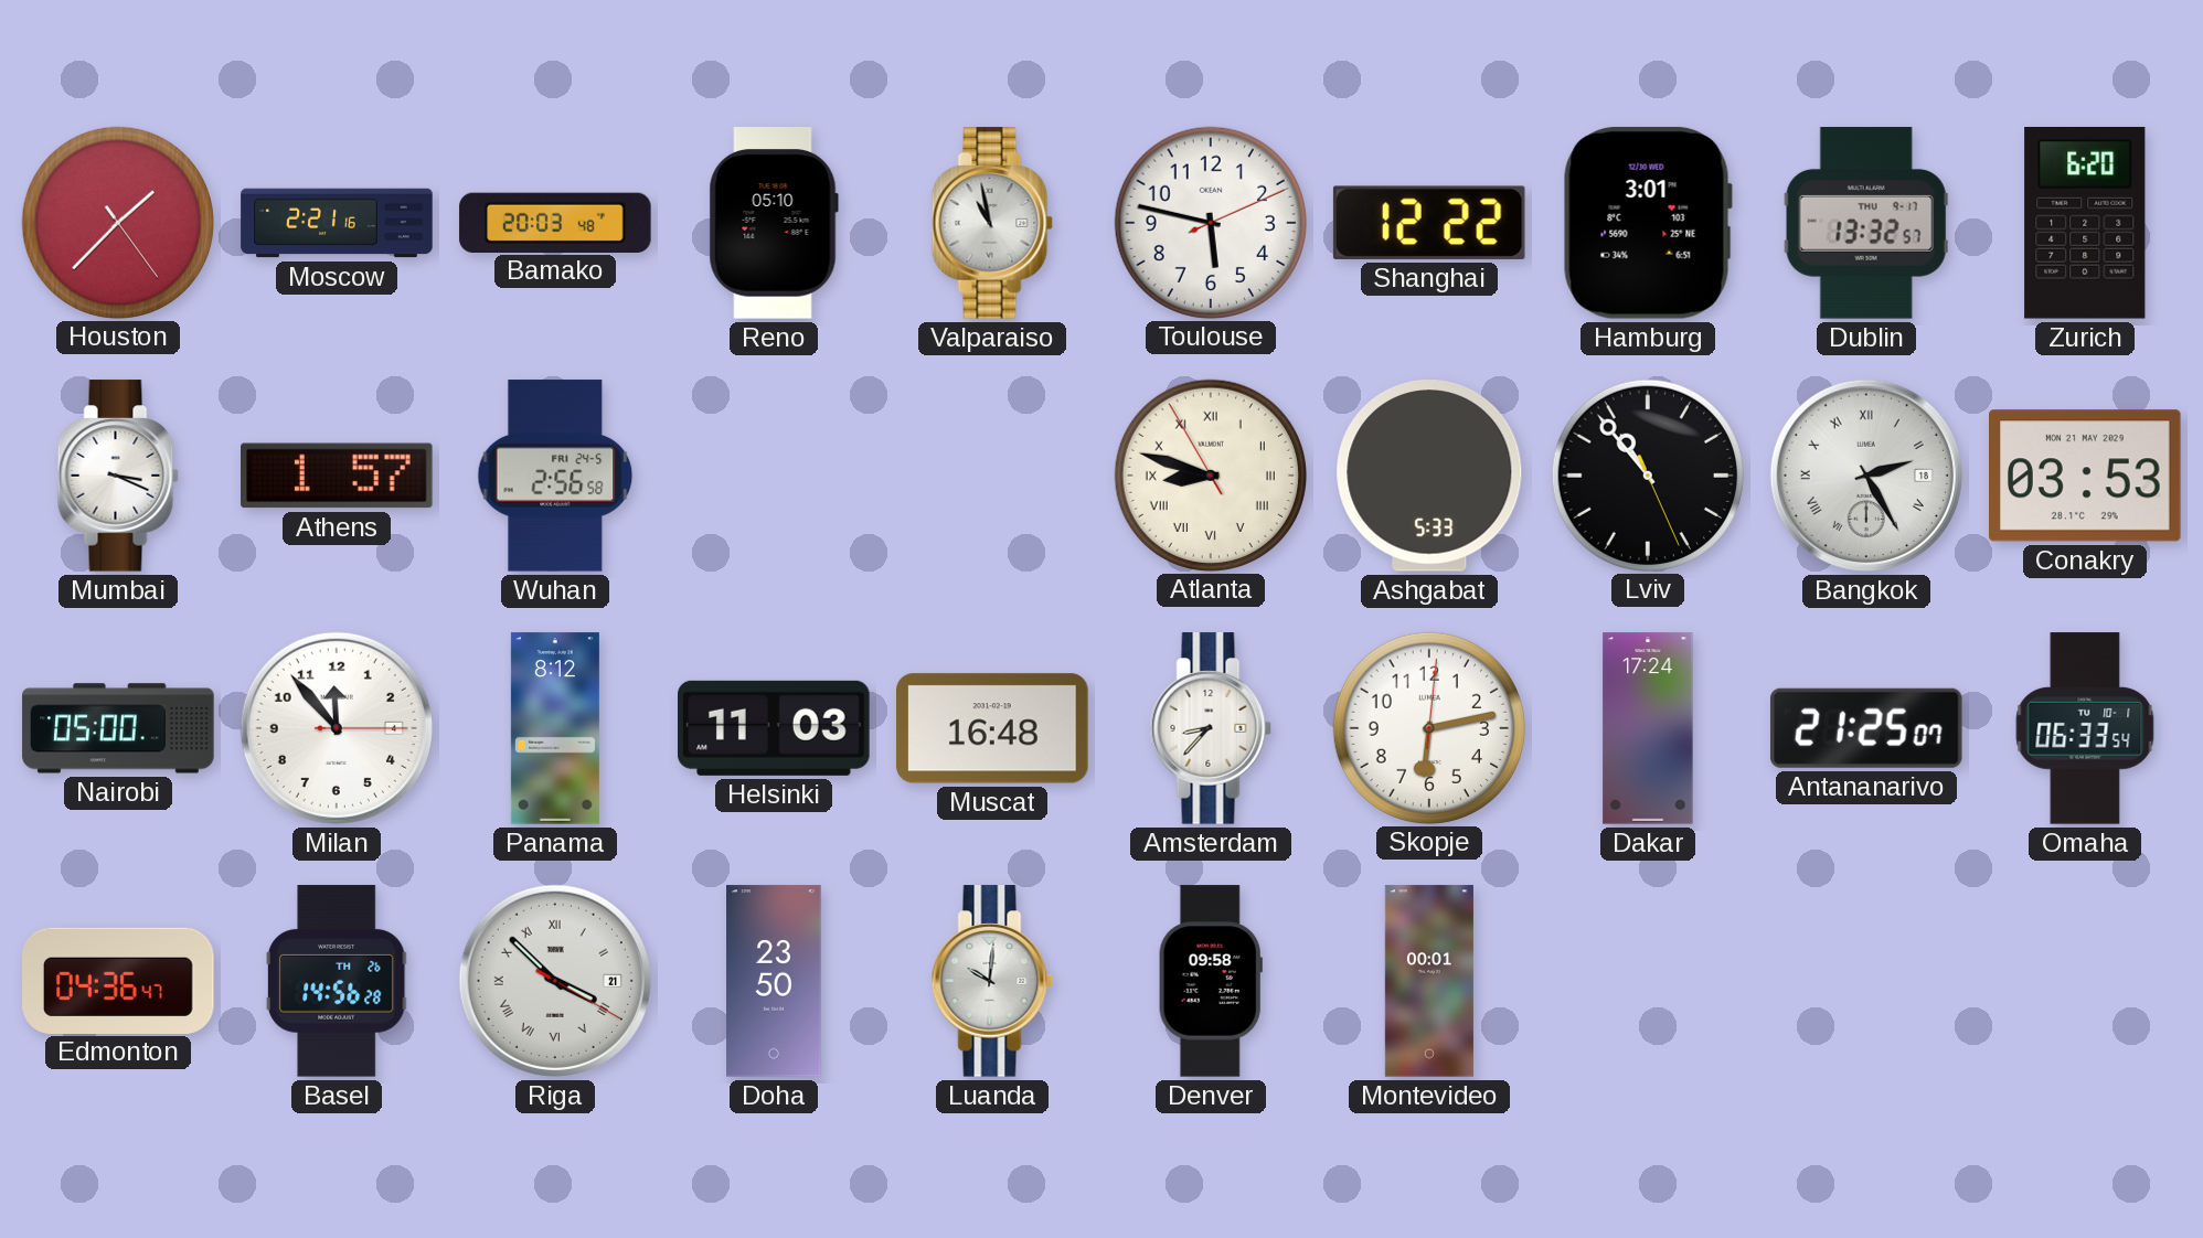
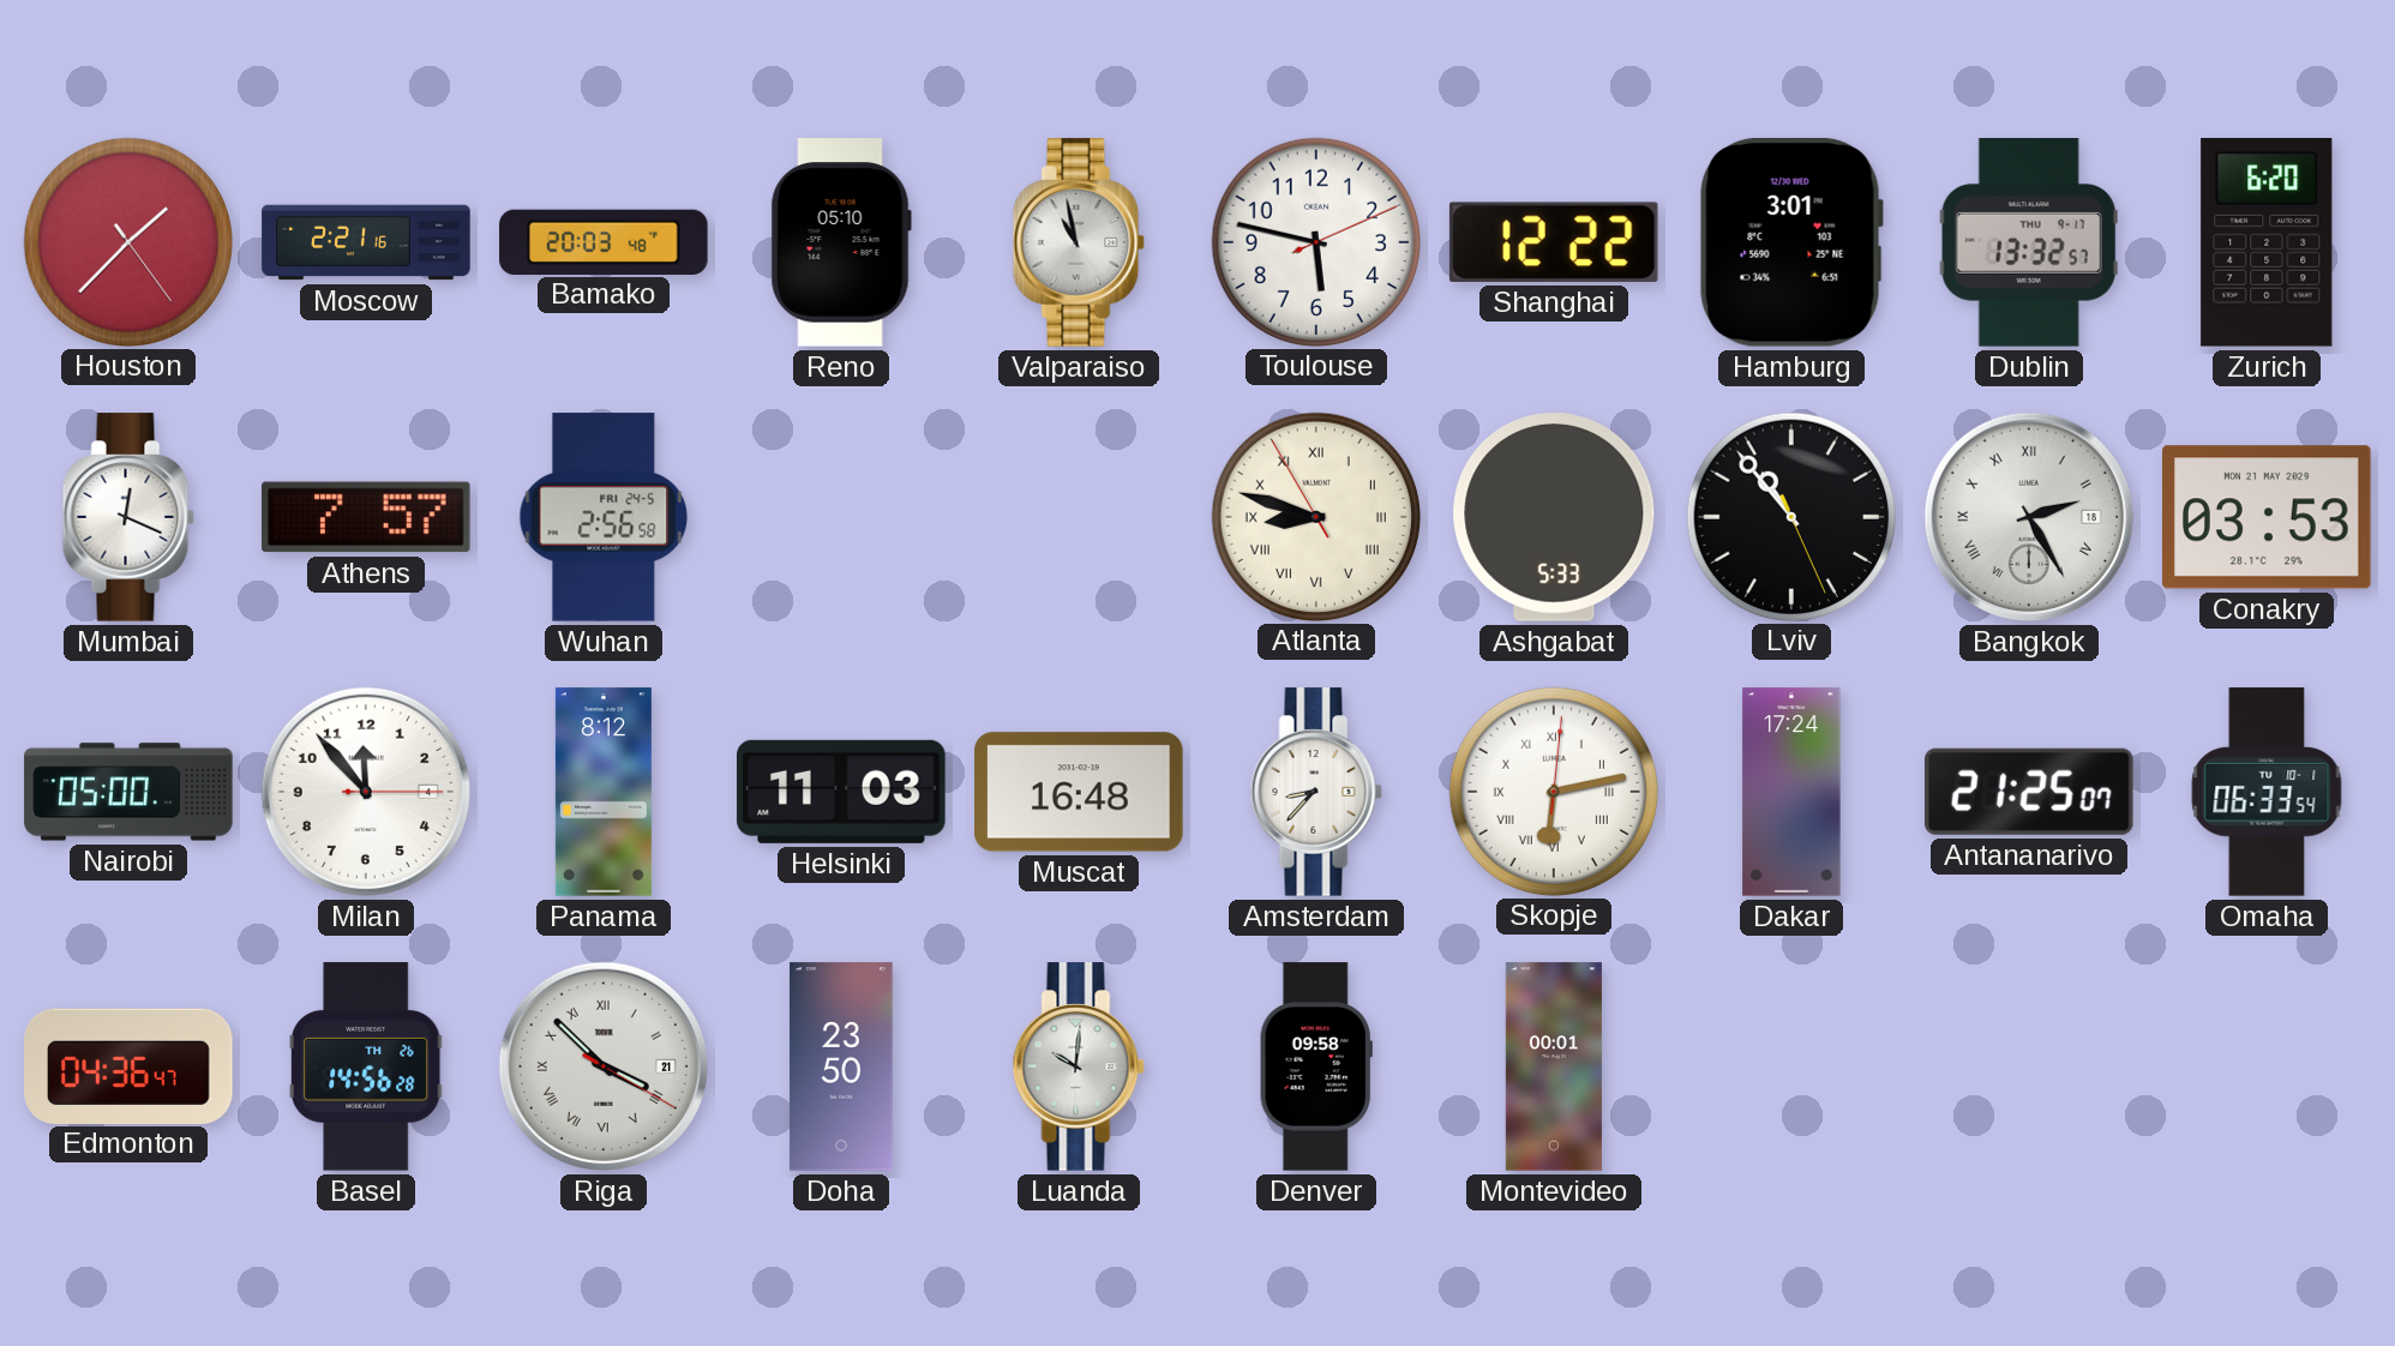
Mumbai: 3:19 -> 12:19
Athens: 1:57 -> 7:57
Skopje numerals: Arabic -> Roman
